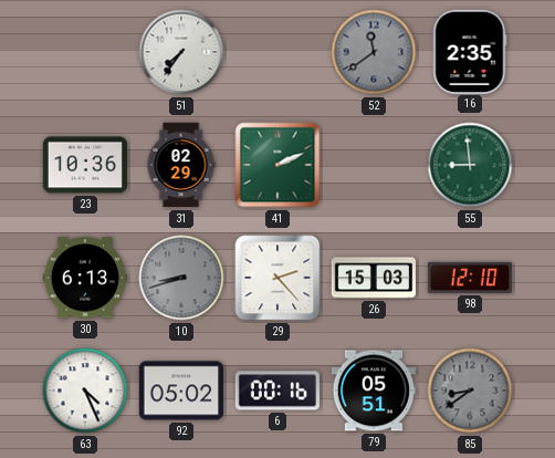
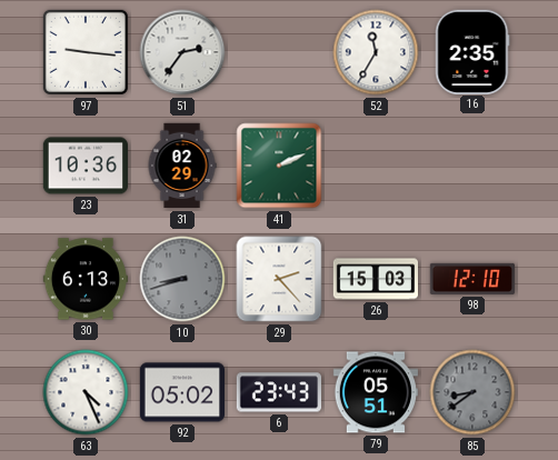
97: none -> 9:16
51: 7:36 -> 2:36
52: 11:39 -> 11:35
52 dial: grey -> white
55: 8:59 -> none
6: 00:16 -> 23:43
